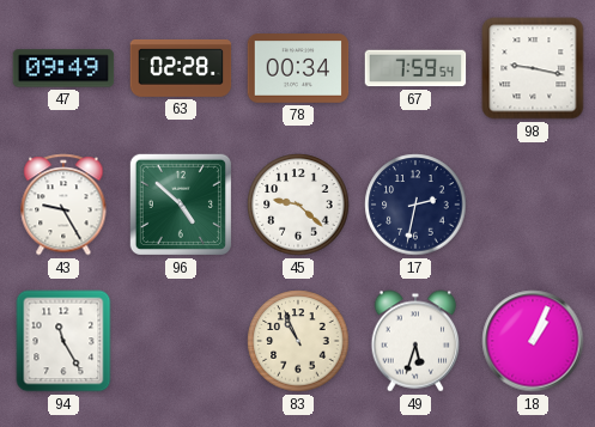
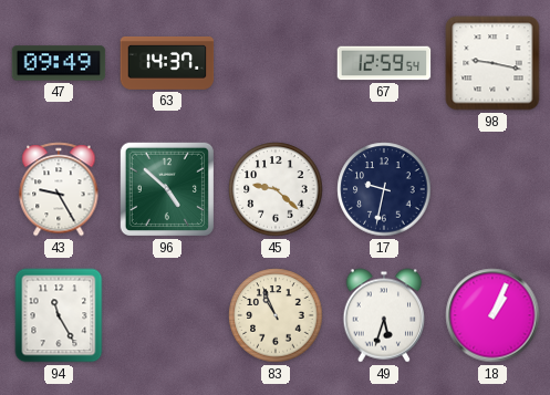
63: 02:28 -> 14:37
78: 00:34 -> none
67: 7:59 -> 12:59
17: 2:32 -> 9:32
